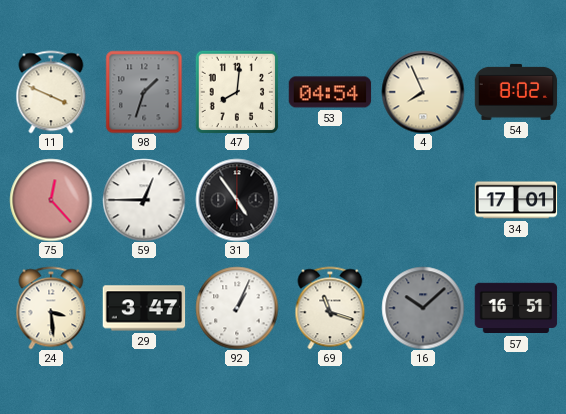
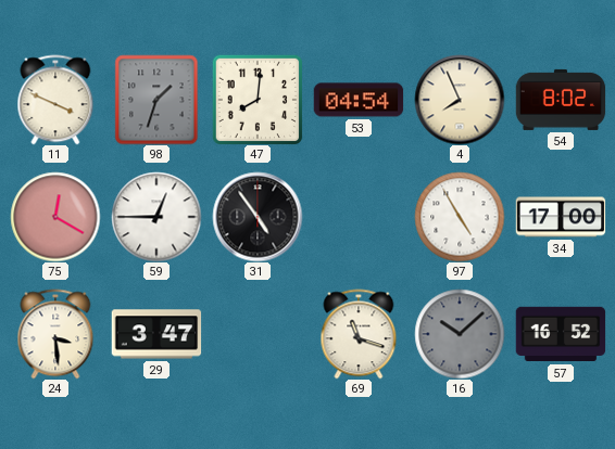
75: 12:23 -> 12:20
97: none -> 4:55
34: 17:01 -> 17:00
92: 1:04 -> none
57: 16:51 -> 16:52
